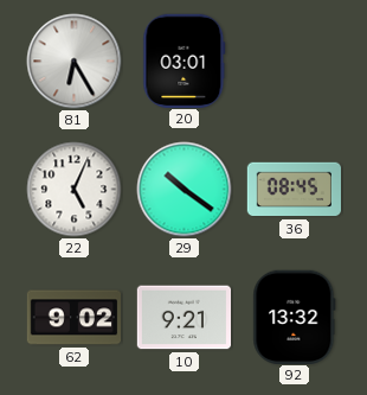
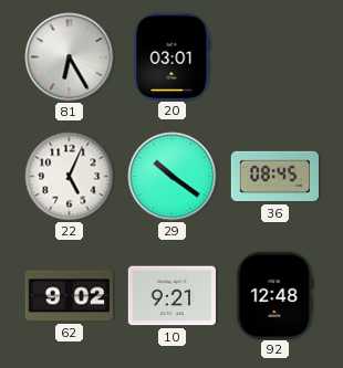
92: 13:32 -> 12:48
